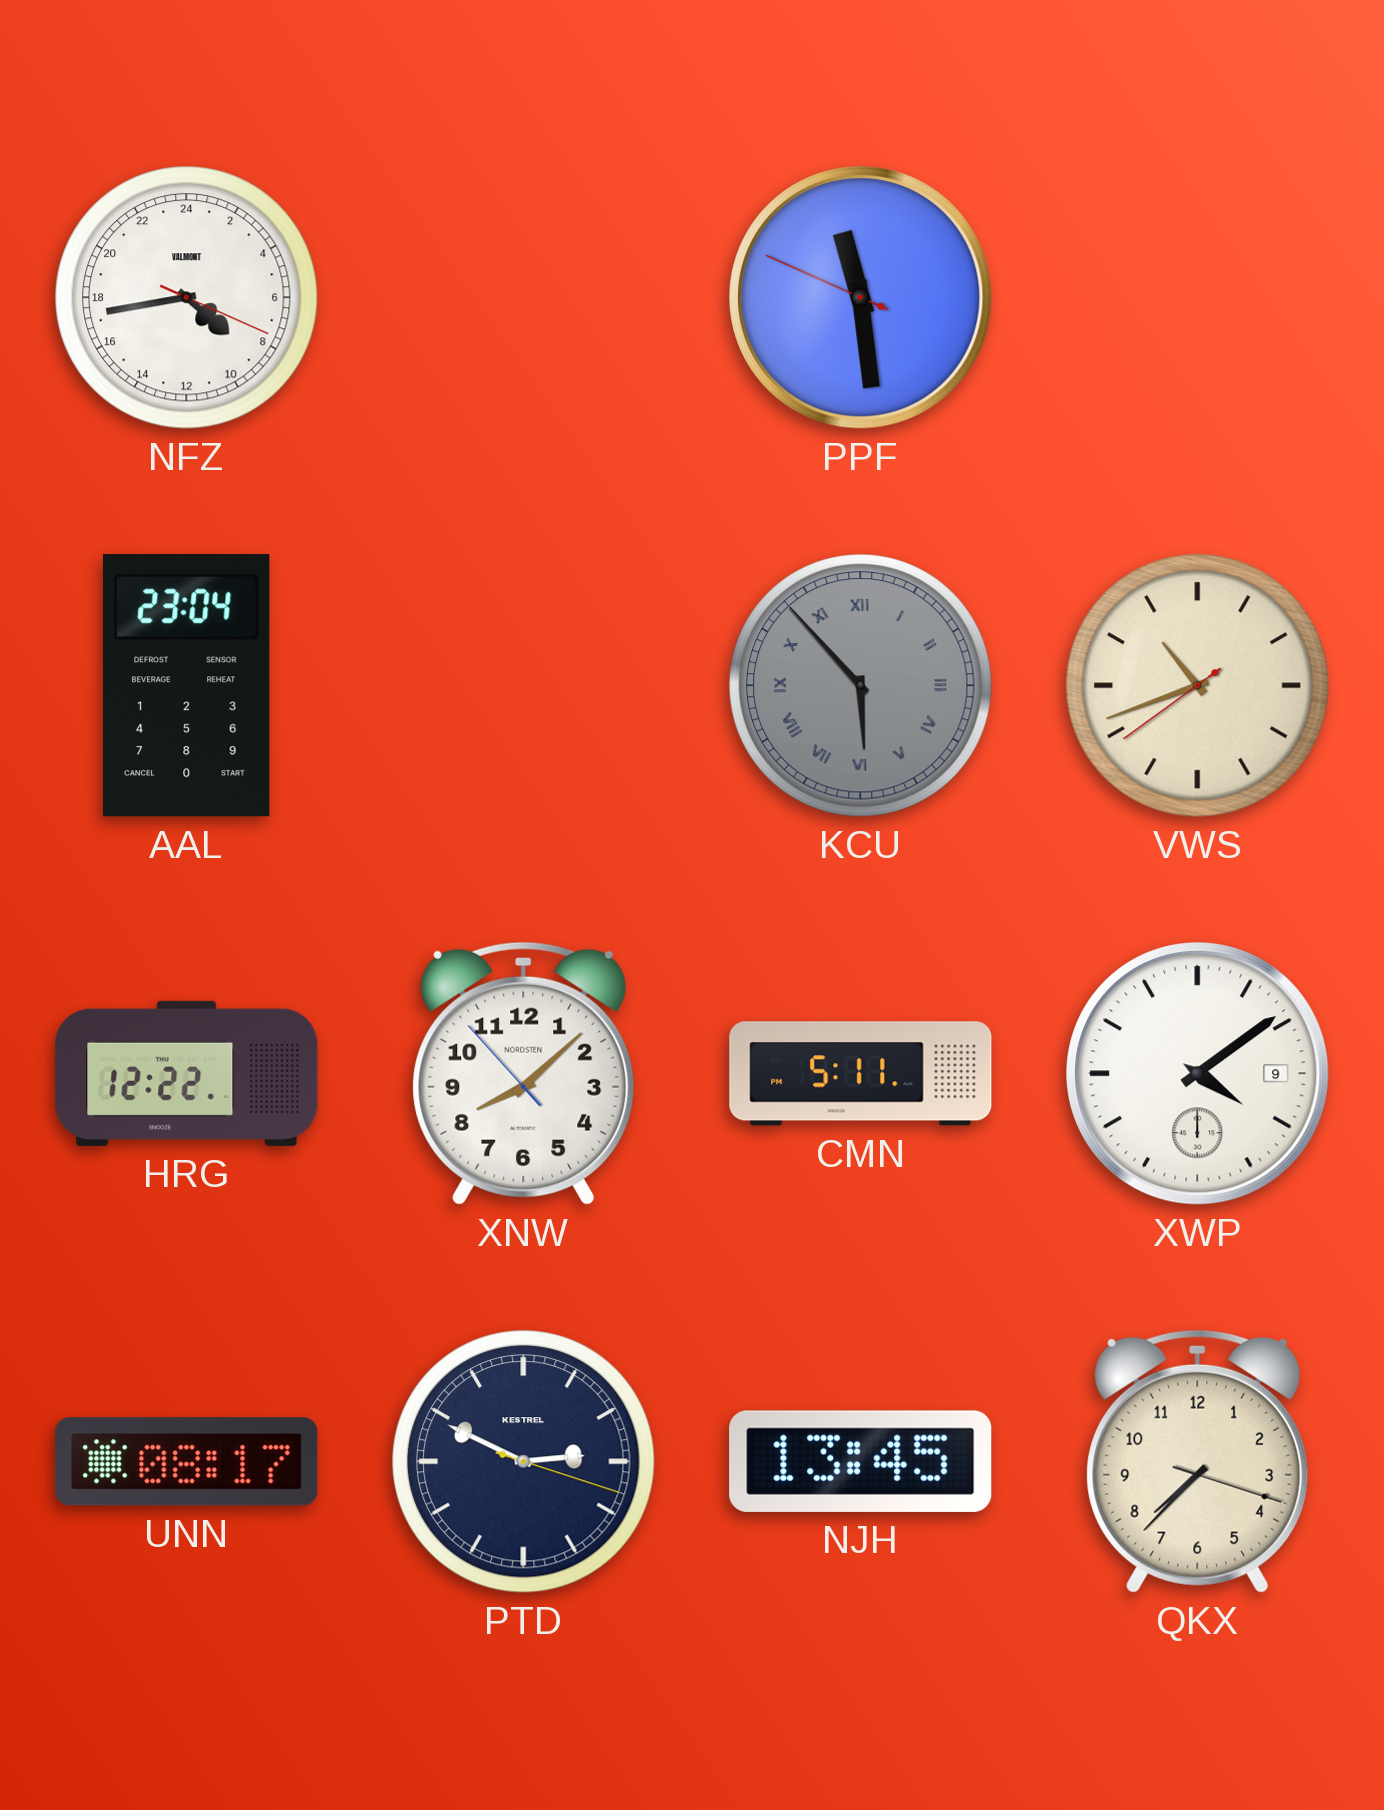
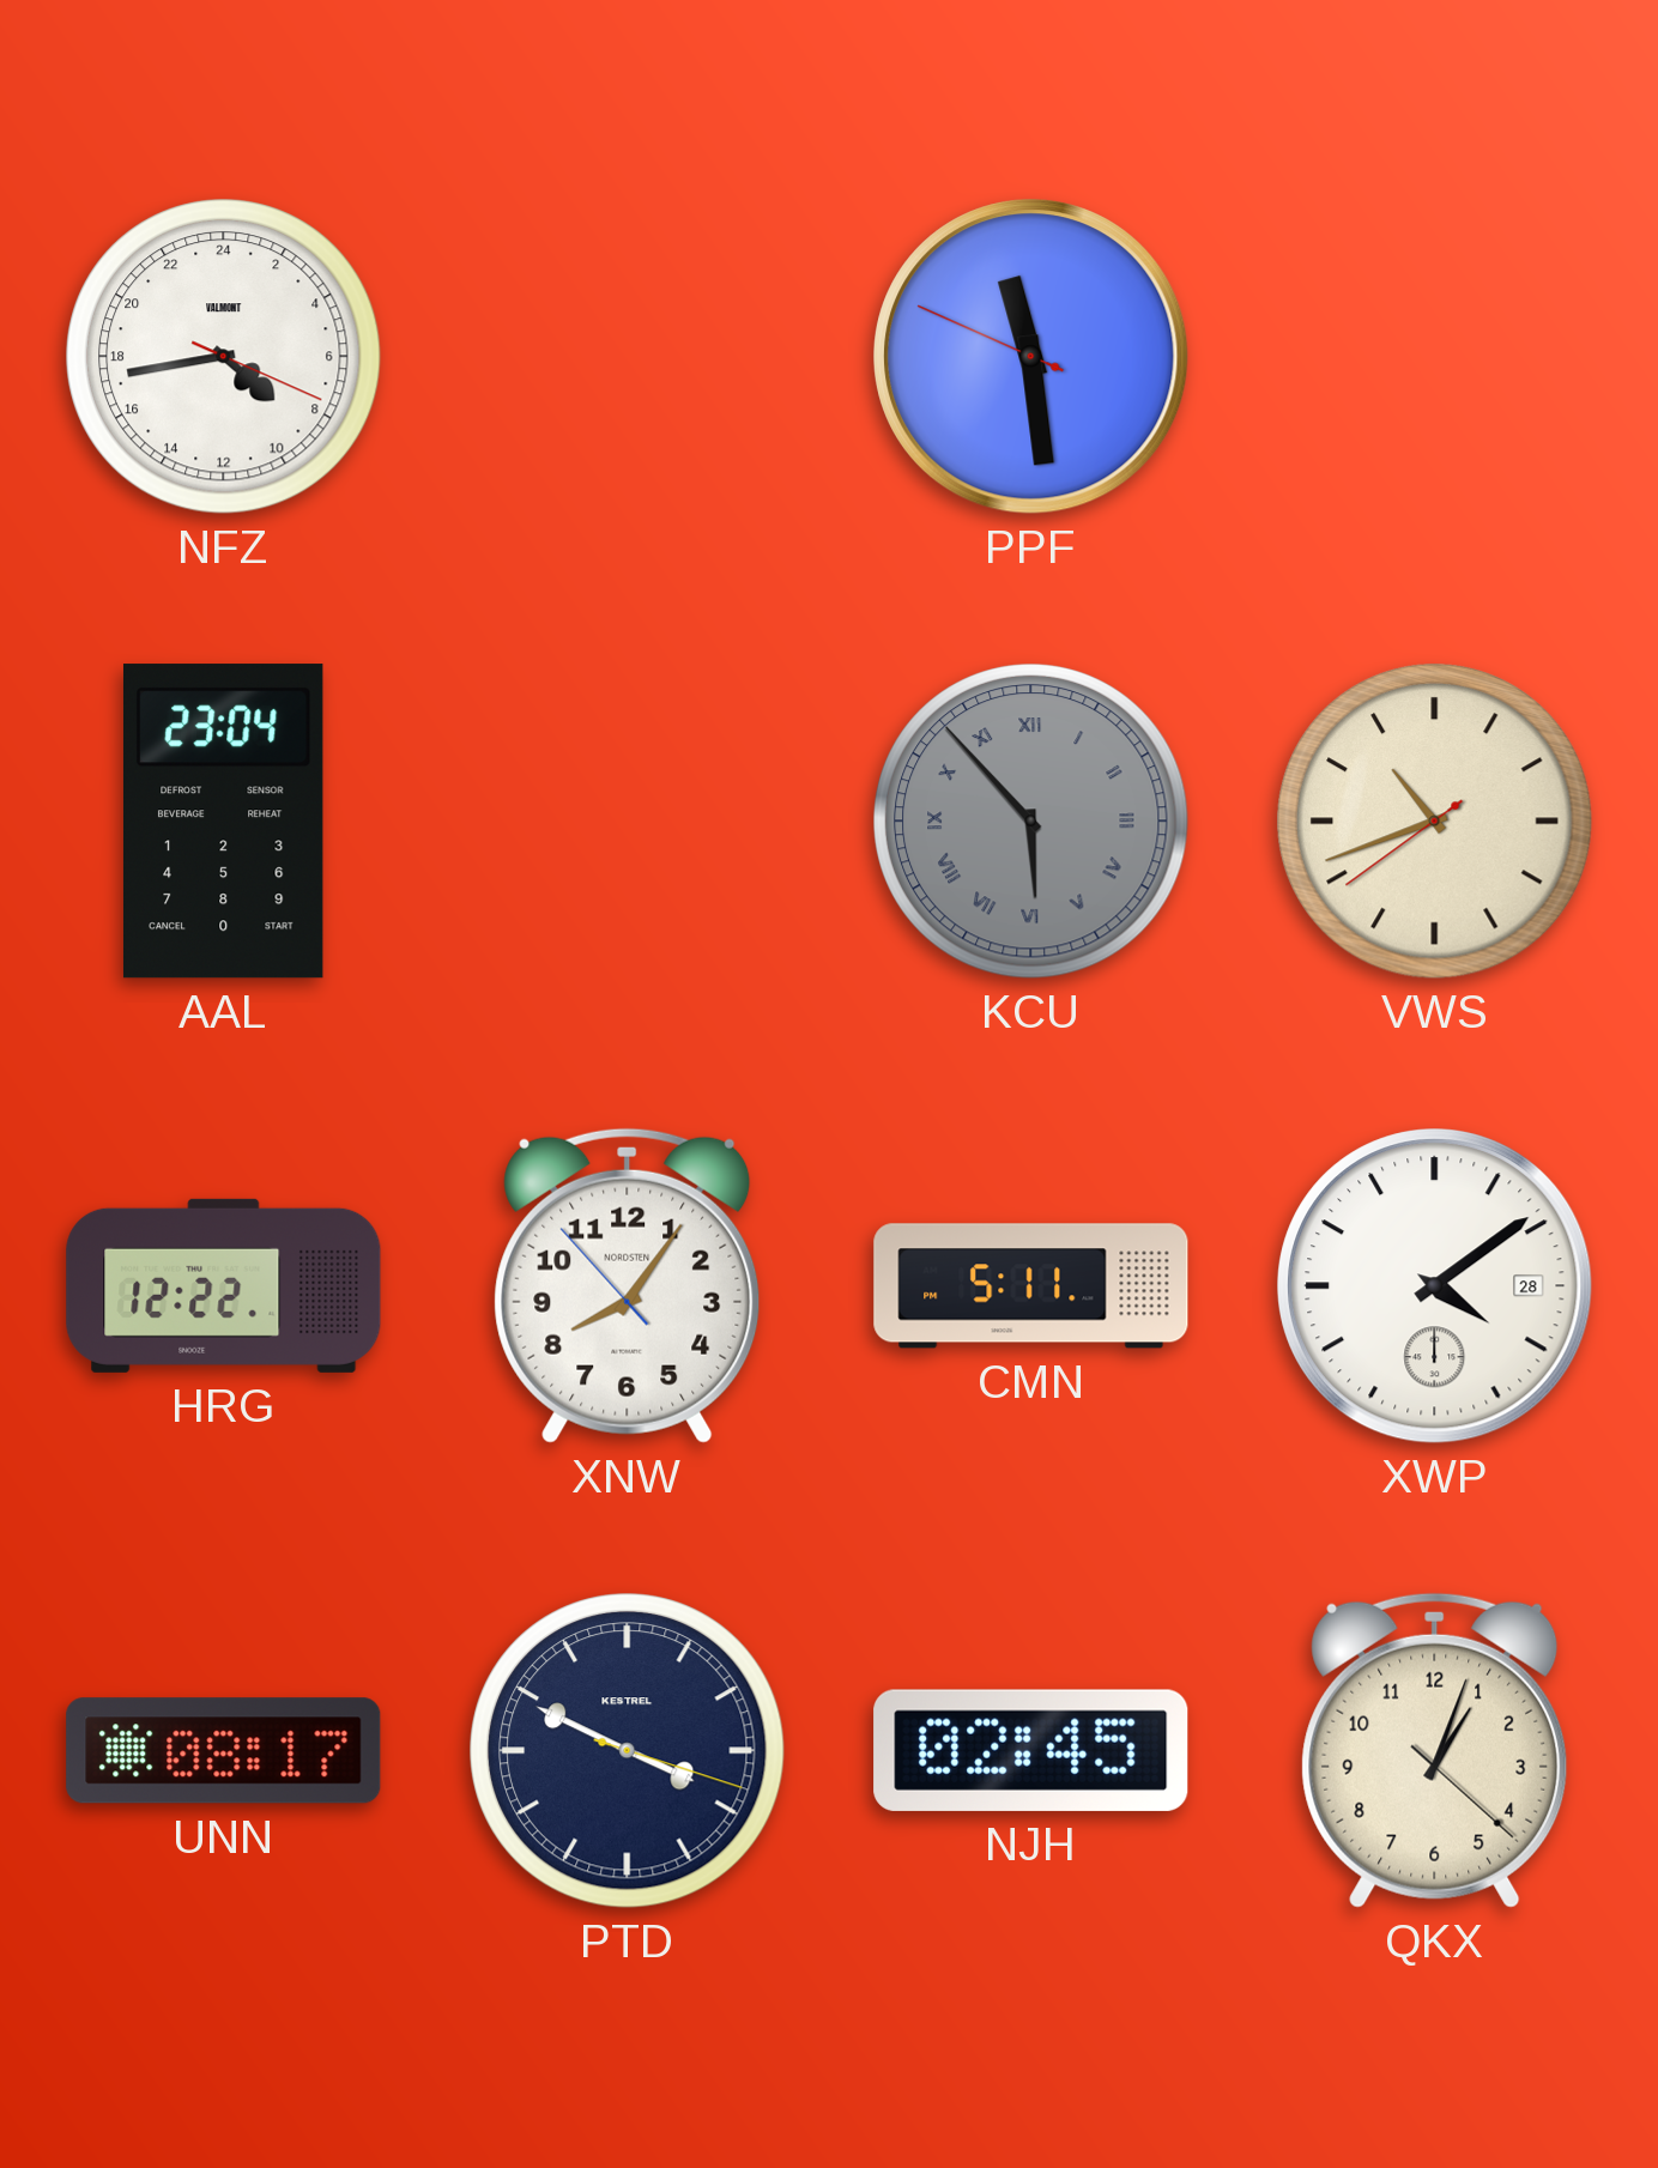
XNW: 8:07 -> 8:05
XWP date: 9 -> 28
PTD: 2:49 -> 3:49
NJH: 13:45 -> 02:45
QKX: 7:37 -> 1:03
